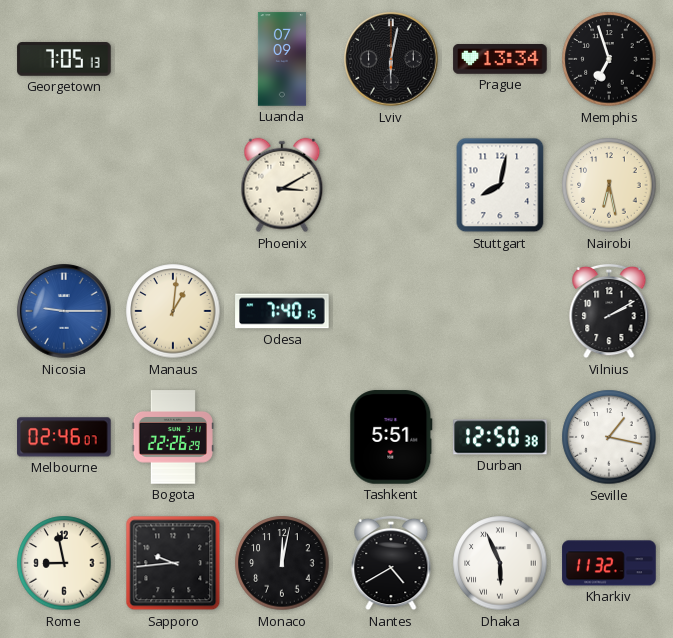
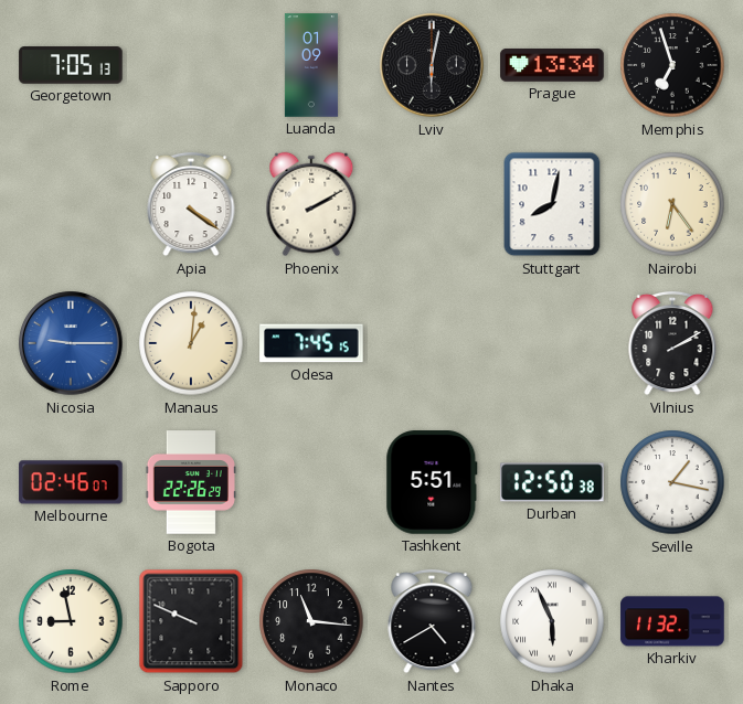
Luanda: 07:09 -> 01:09
Apia: none -> 4:21
Phoenix: 3:10 -> 2:10
Nairobi: 6:28 -> 6:24
Odesa: 7:40 -> 7:45
Sapporo: 9:44 -> 9:49
Monaco: 12:02 -> 11:16
